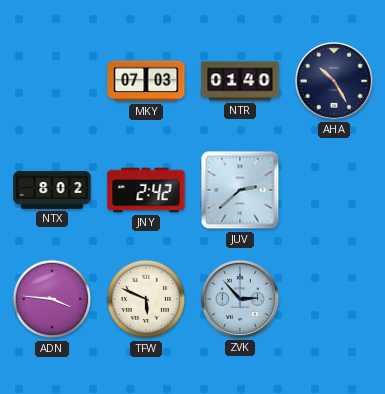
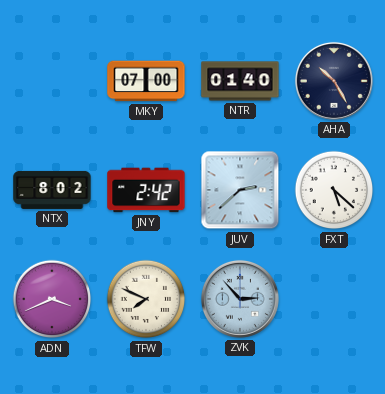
MKY: 07:03 -> 07:00
FXT: none -> 5:22
ADN: 3:46 -> 3:41
TFW: 5:49 -> 7:49
